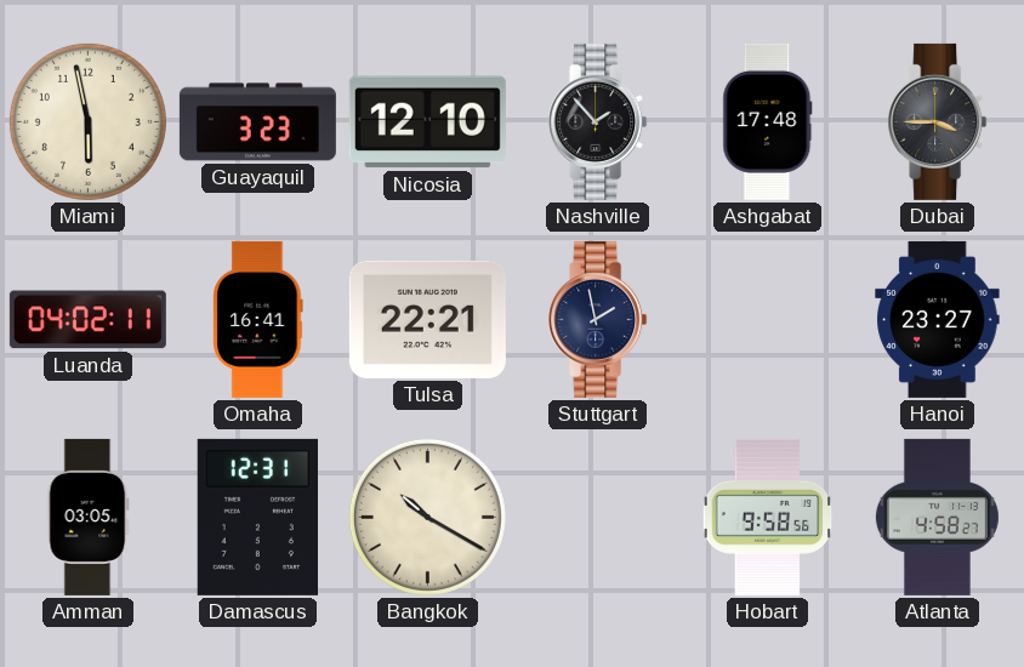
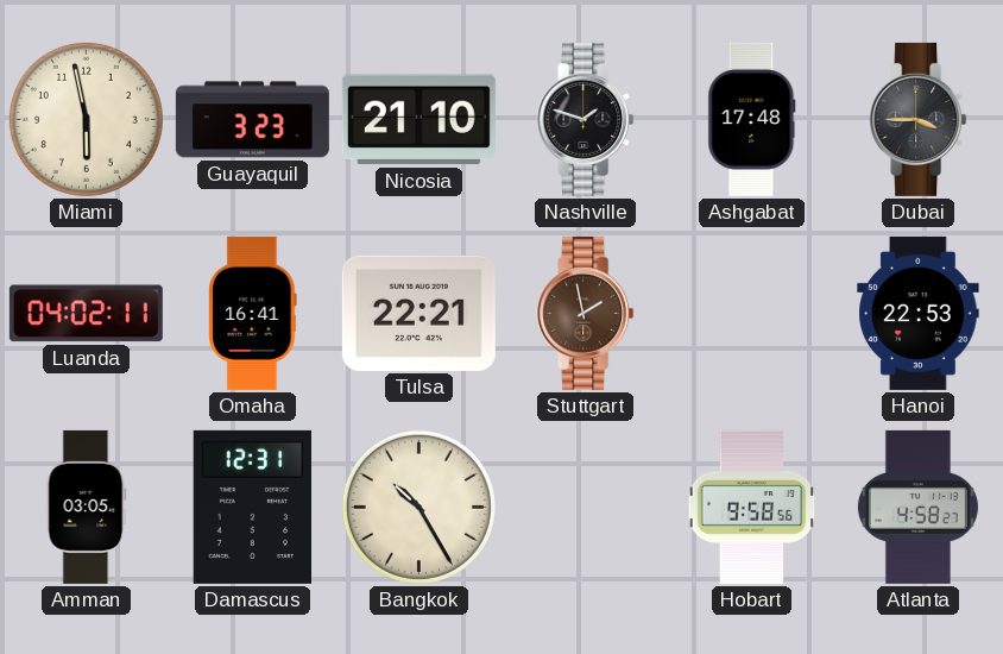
Nicosia: 12:10 -> 21:10
Nashville: 1:53 -> 1:48
Stuttgart dial: navy -> brown
Hanoi: 23:27 -> 22:53
Bangkok: 10:20 -> 10:25
